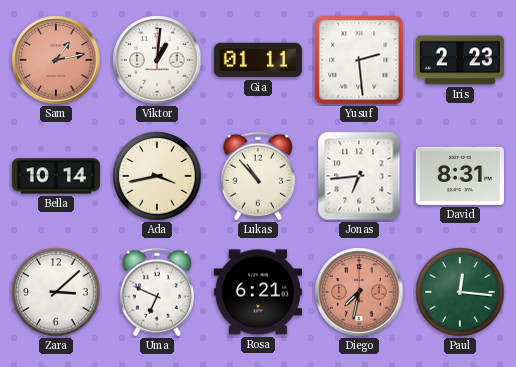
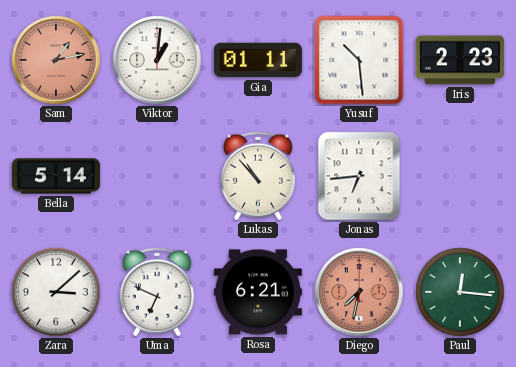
Yusuf: 2:29 -> 10:29
Bella: 10:14 -> 5:14
Ada: 3:43 -> none
David: 8:31 -> none
